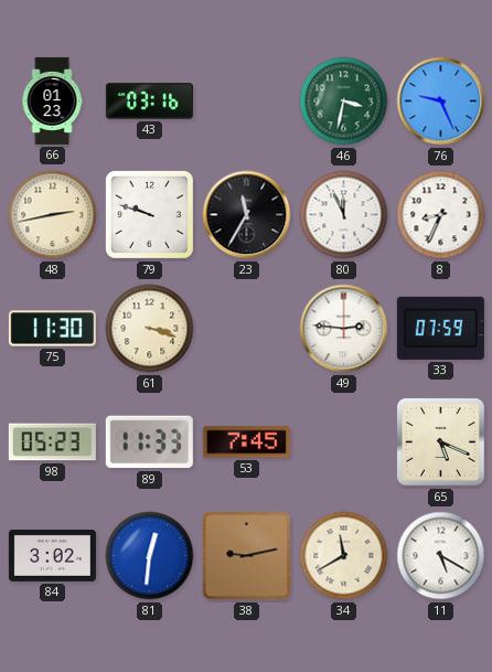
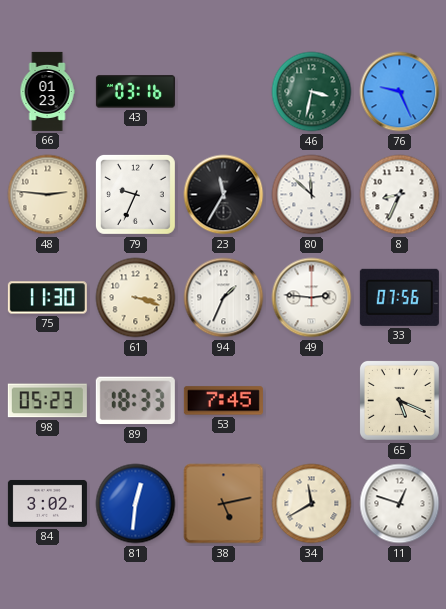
48: 2:43 -> 2:46
79: 9:48 -> 9:34
80: 11:56 -> 11:52
94: none -> 1:34
33: 07:59 -> 07:56
89: 11:33 -> 18:33
38: 9:13 -> 5:13
11: 5:20 -> 12:48
